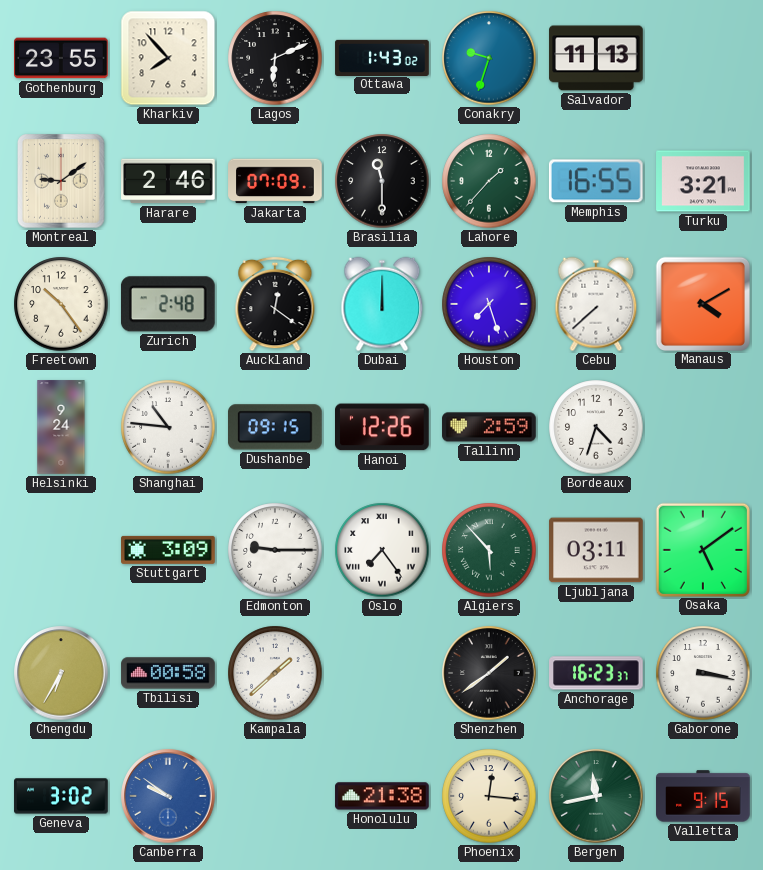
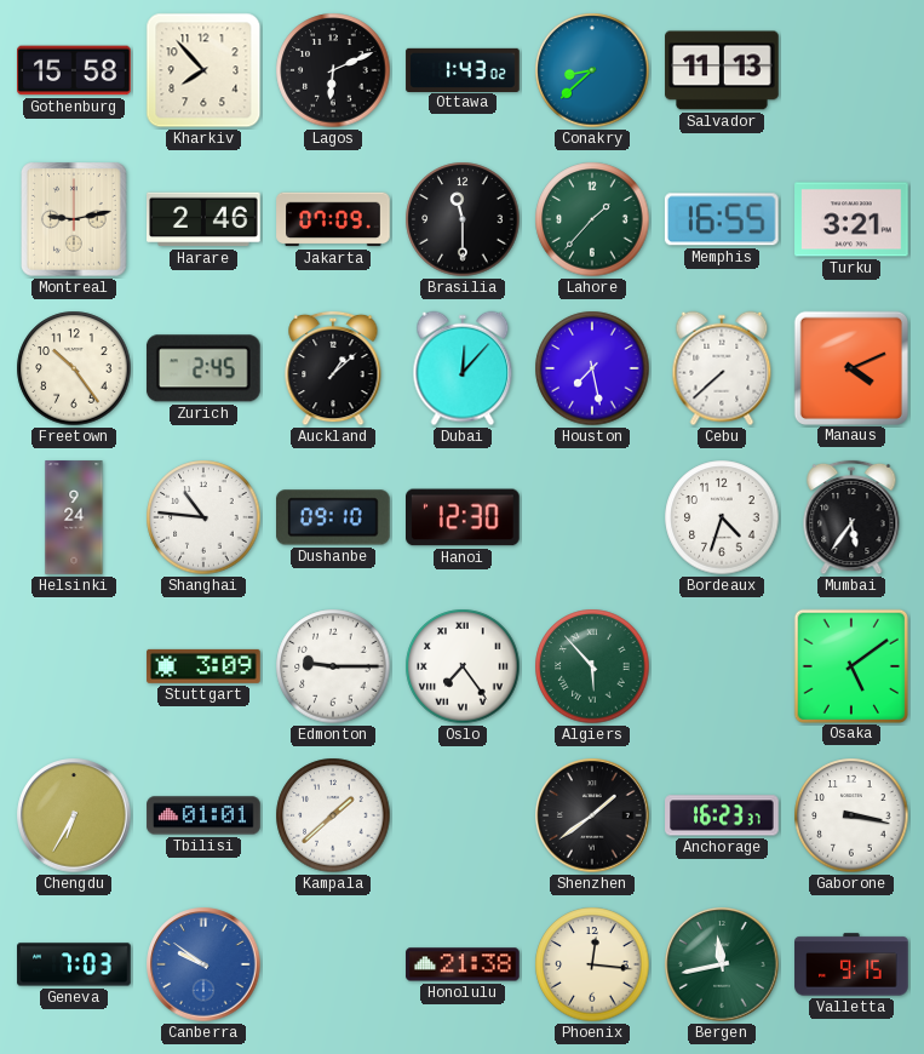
Gothenburg: 23:55 -> 15:58
Conakry: 9:33 -> 8:38
Montreal: 9:09 -> 9:13
Zurich: 2:48 -> 2:45
Auckland: 12:21 -> 1:08
Dubai: 12:00 -> 12:07
Houston: 7:27 -> 7:28
Manaus: 4:10 -> 4:11
Dushanbe: 09:15 -> 09:10
Hanoi: 12:26 -> 12:30
Tallinn: 2:59 -> none
Mumbai: none -> 5:36
Ljubljana: 03:11 -> none
Tbilisi: 00:58 -> 01:01
Geneva: 3:02 -> 7:03
